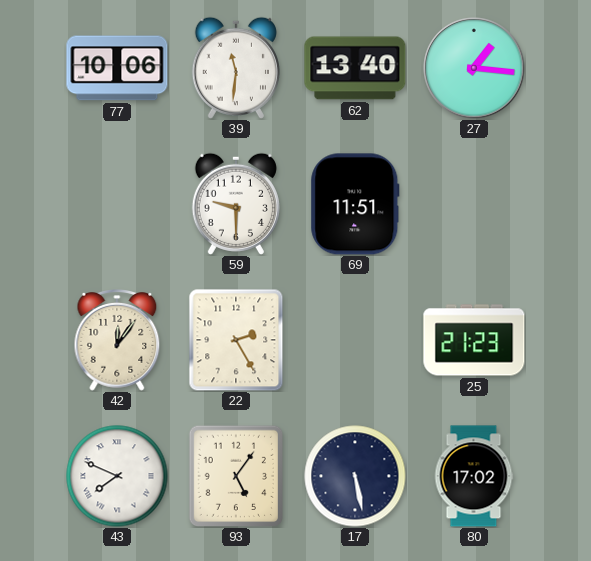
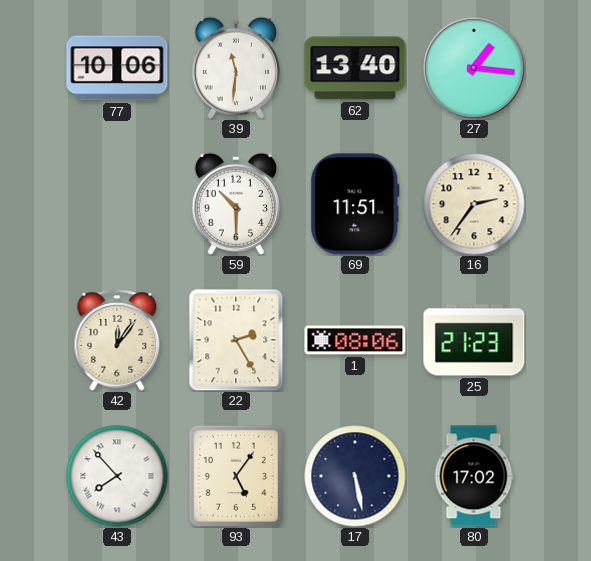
59: 9:30 -> 10:30
16: none -> 2:36
1: none -> 08:06
43: 7:49 -> 7:53
